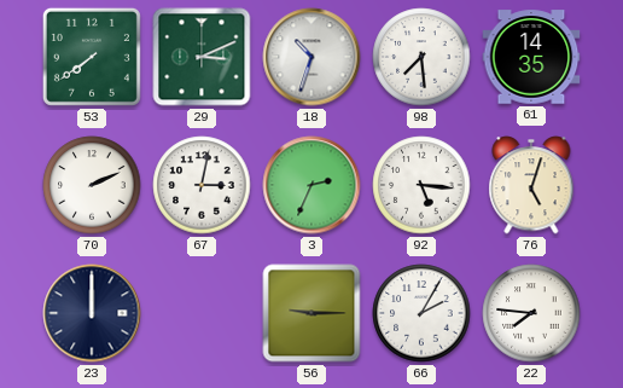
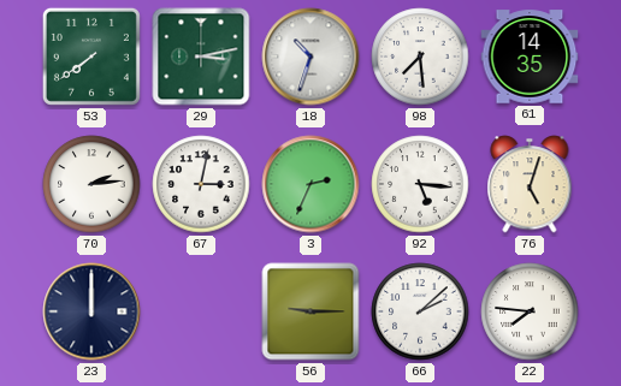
29: 3:11 -> 3:13
70: 2:11 -> 2:14
66: 2:05 -> 2:08
